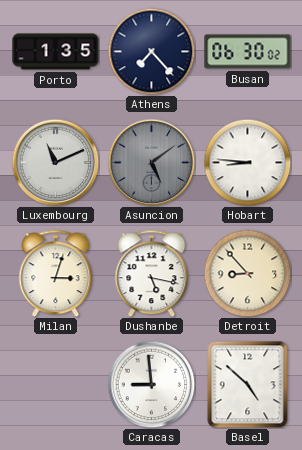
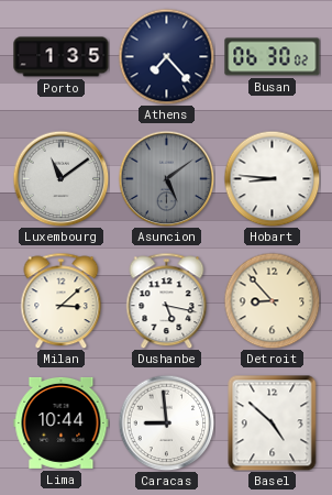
Luxembourg: 11:11 -> 11:09
Milan: 3:03 -> 3:08
Lima: none -> 10:44
